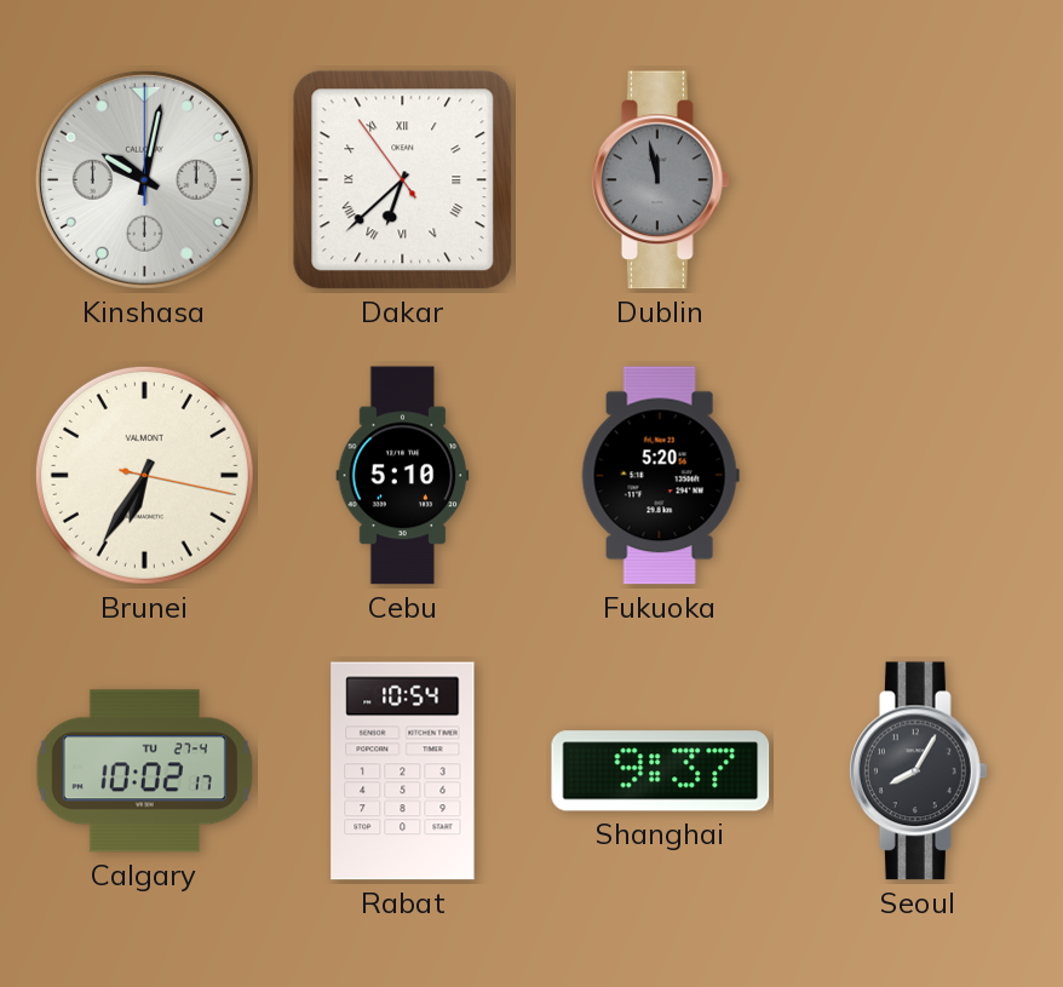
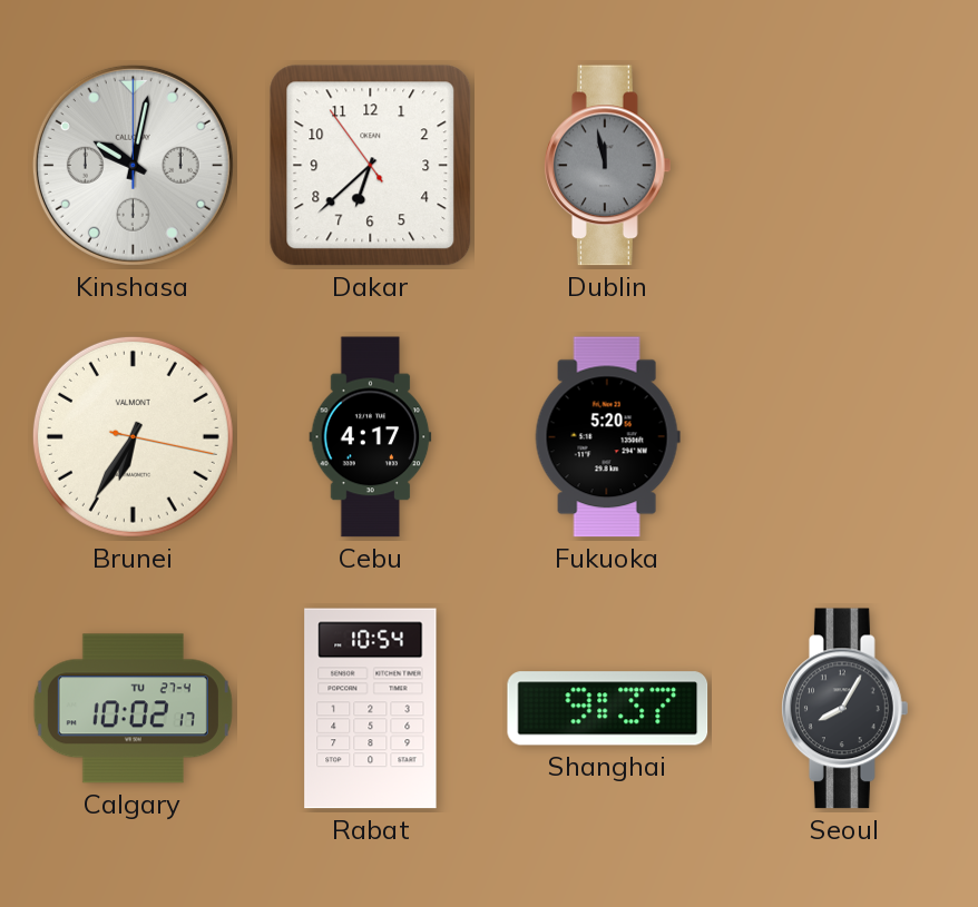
Dakar numerals: Roman -> Arabic
Cebu: 5:10 -> 4:17
